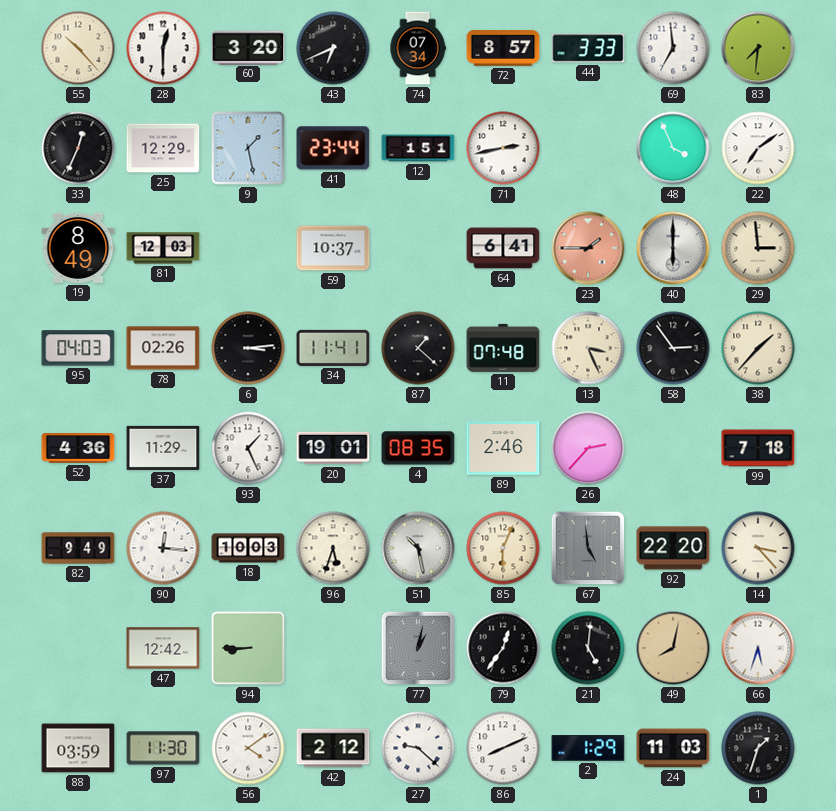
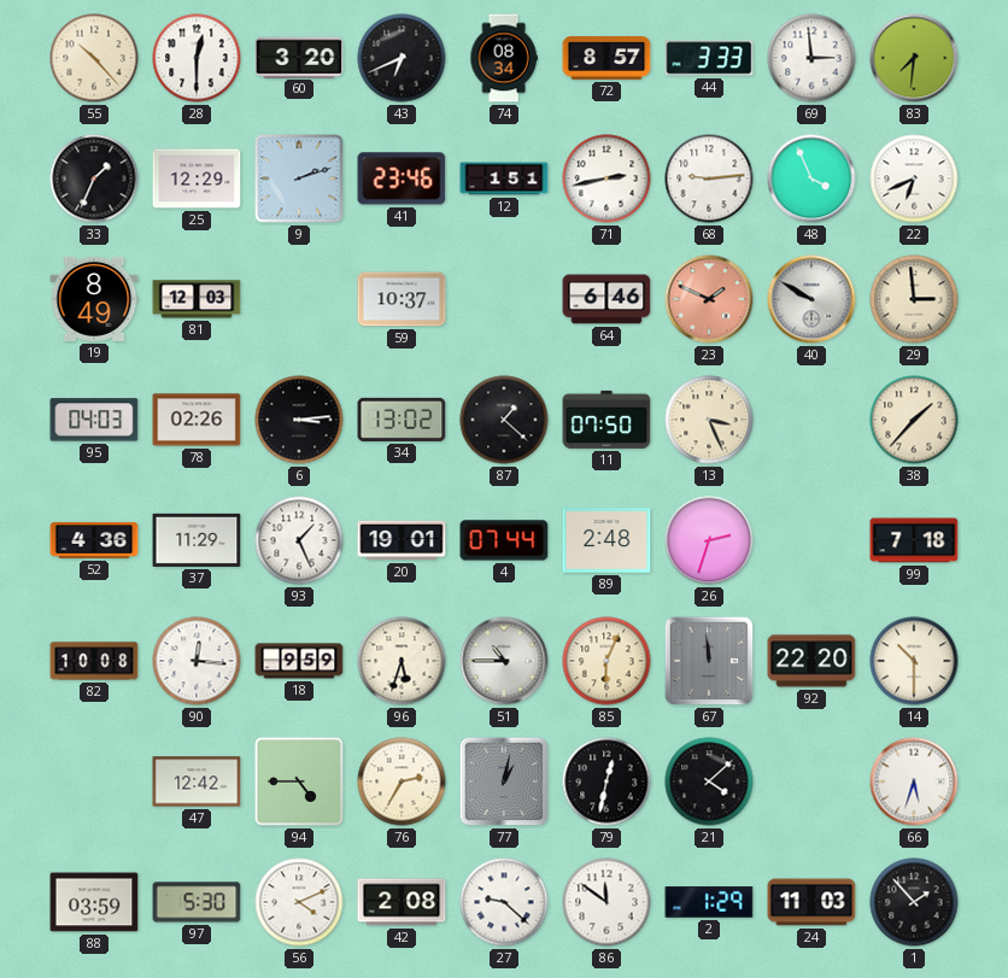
74: 07:34 -> 08:34
69: 6:59 -> 2:59
33: 12:34 -> 1:34
9: 1:28 -> 2:12
41: 23:44 -> 23:46
68: none -> 9:14
22: 7:09 -> 6:41
64: 6:41 -> 6:46
23: 1:45 -> 1:49
40: 6:00 -> 9:50
34: 11:41 -> 13:02
11: 07:48 -> 07:50
58: 2:54 -> none
4: 08:35 -> 07:44
89: 2:46 -> 2:48
26: 2:37 -> 2:33
82: 9:49 -> 10:08
18: 10:03 -> 9:59
51: 10:28 -> 10:45
67: 4:59 -> 11:59
14: 3:23 -> 10:30
94: 8:45 -> 4:45
76: none -> 2:35
79: 12:36 -> 12:32
21: 5:01 -> 4:08
49: 8:02 -> none
97: 11:30 -> 5:30
56: 4:09 -> 4:11
42: 2:12 -> 2:08
86: 8:11 -> 11:51
1: 1:33 -> 1:53
